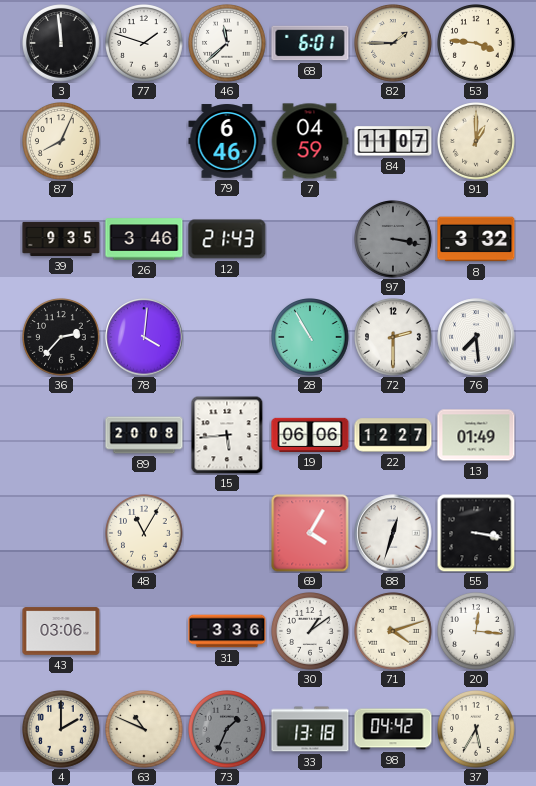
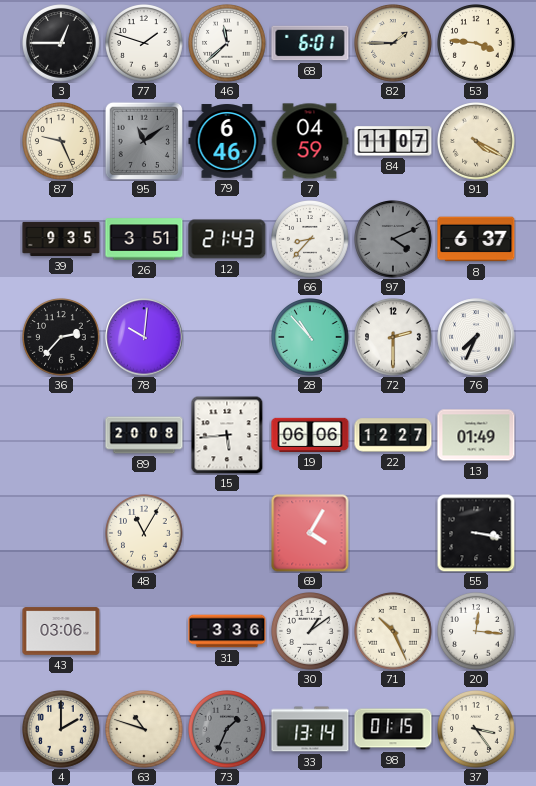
3: 11:59 -> 12:45
87: 8:04 -> 9:26
95: none -> 11:09
91: 1:00 -> 4:20
26: 3:46 -> 3:51
66: none -> 8:37
97: 3:17 -> 4:11
8: 3:32 -> 6:37
78: 4:01 -> 10:01
28: 10:55 -> 10:53
76: 7:29 -> 7:34
88: 12:33 -> none
71: 4:12 -> 10:26
63: 10:49 -> 10:48
33: 13:18 -> 13:14
98: 04:42 -> 01:15
37: 5:35 -> 3:24
